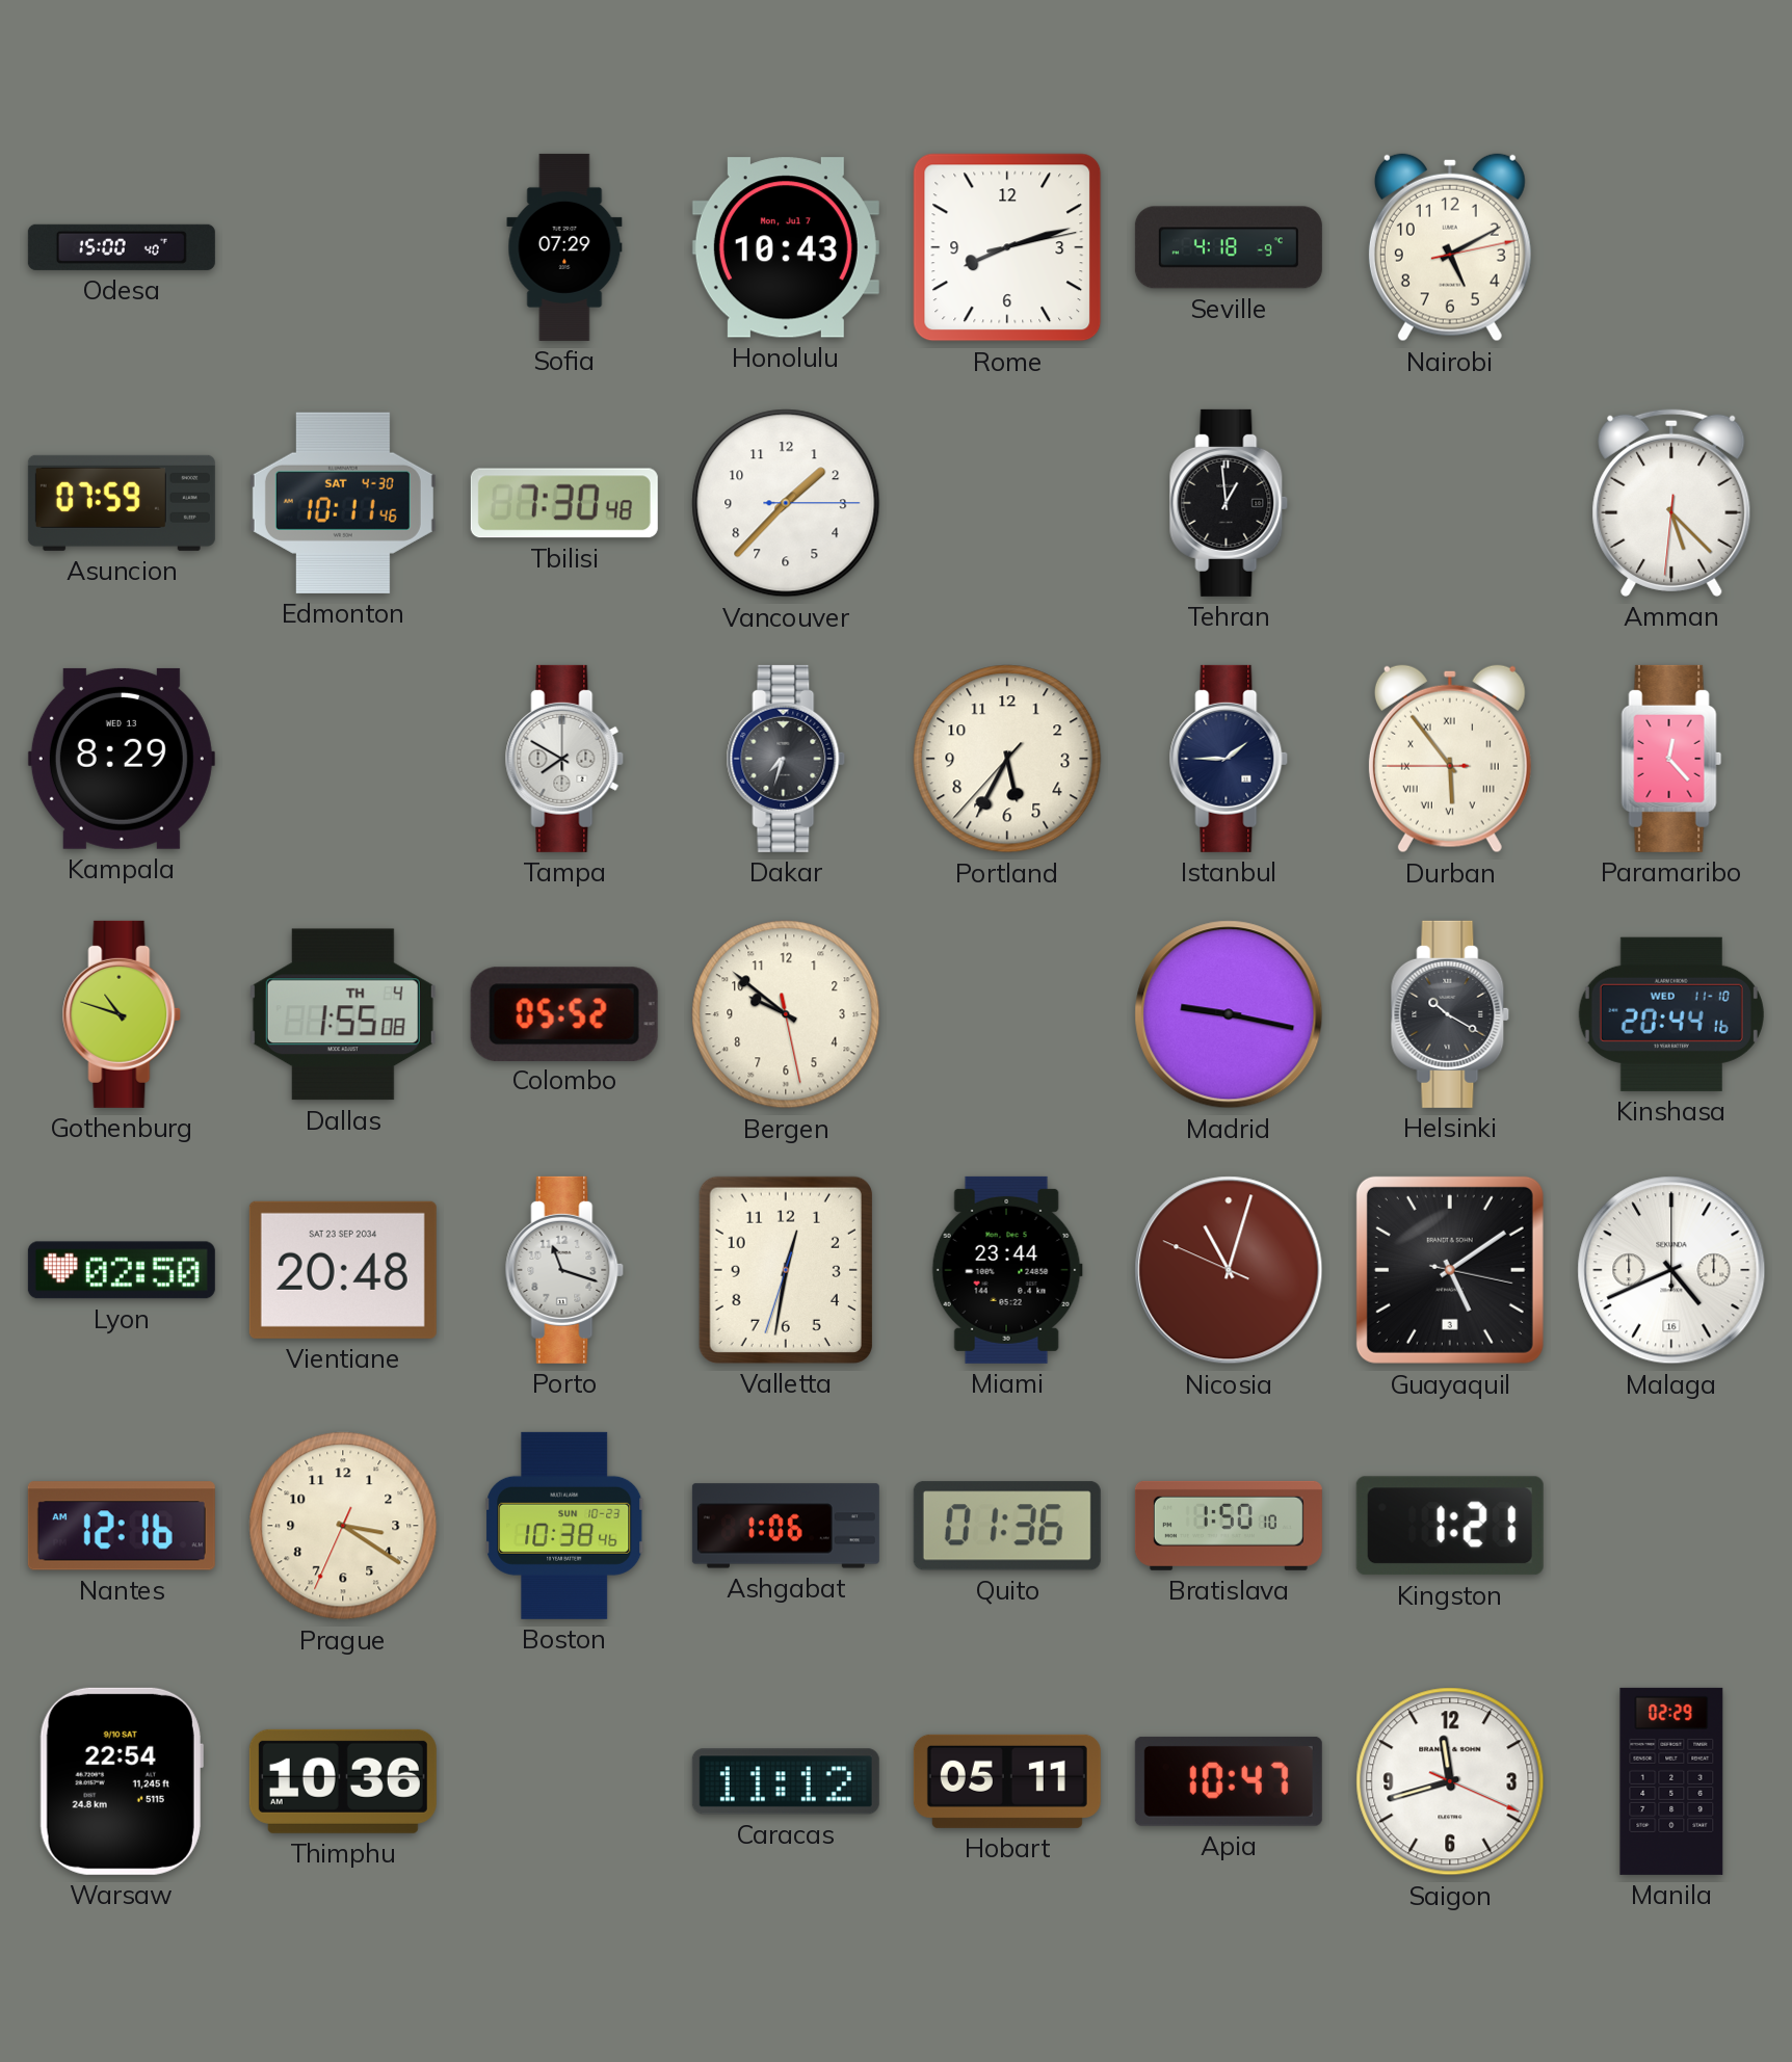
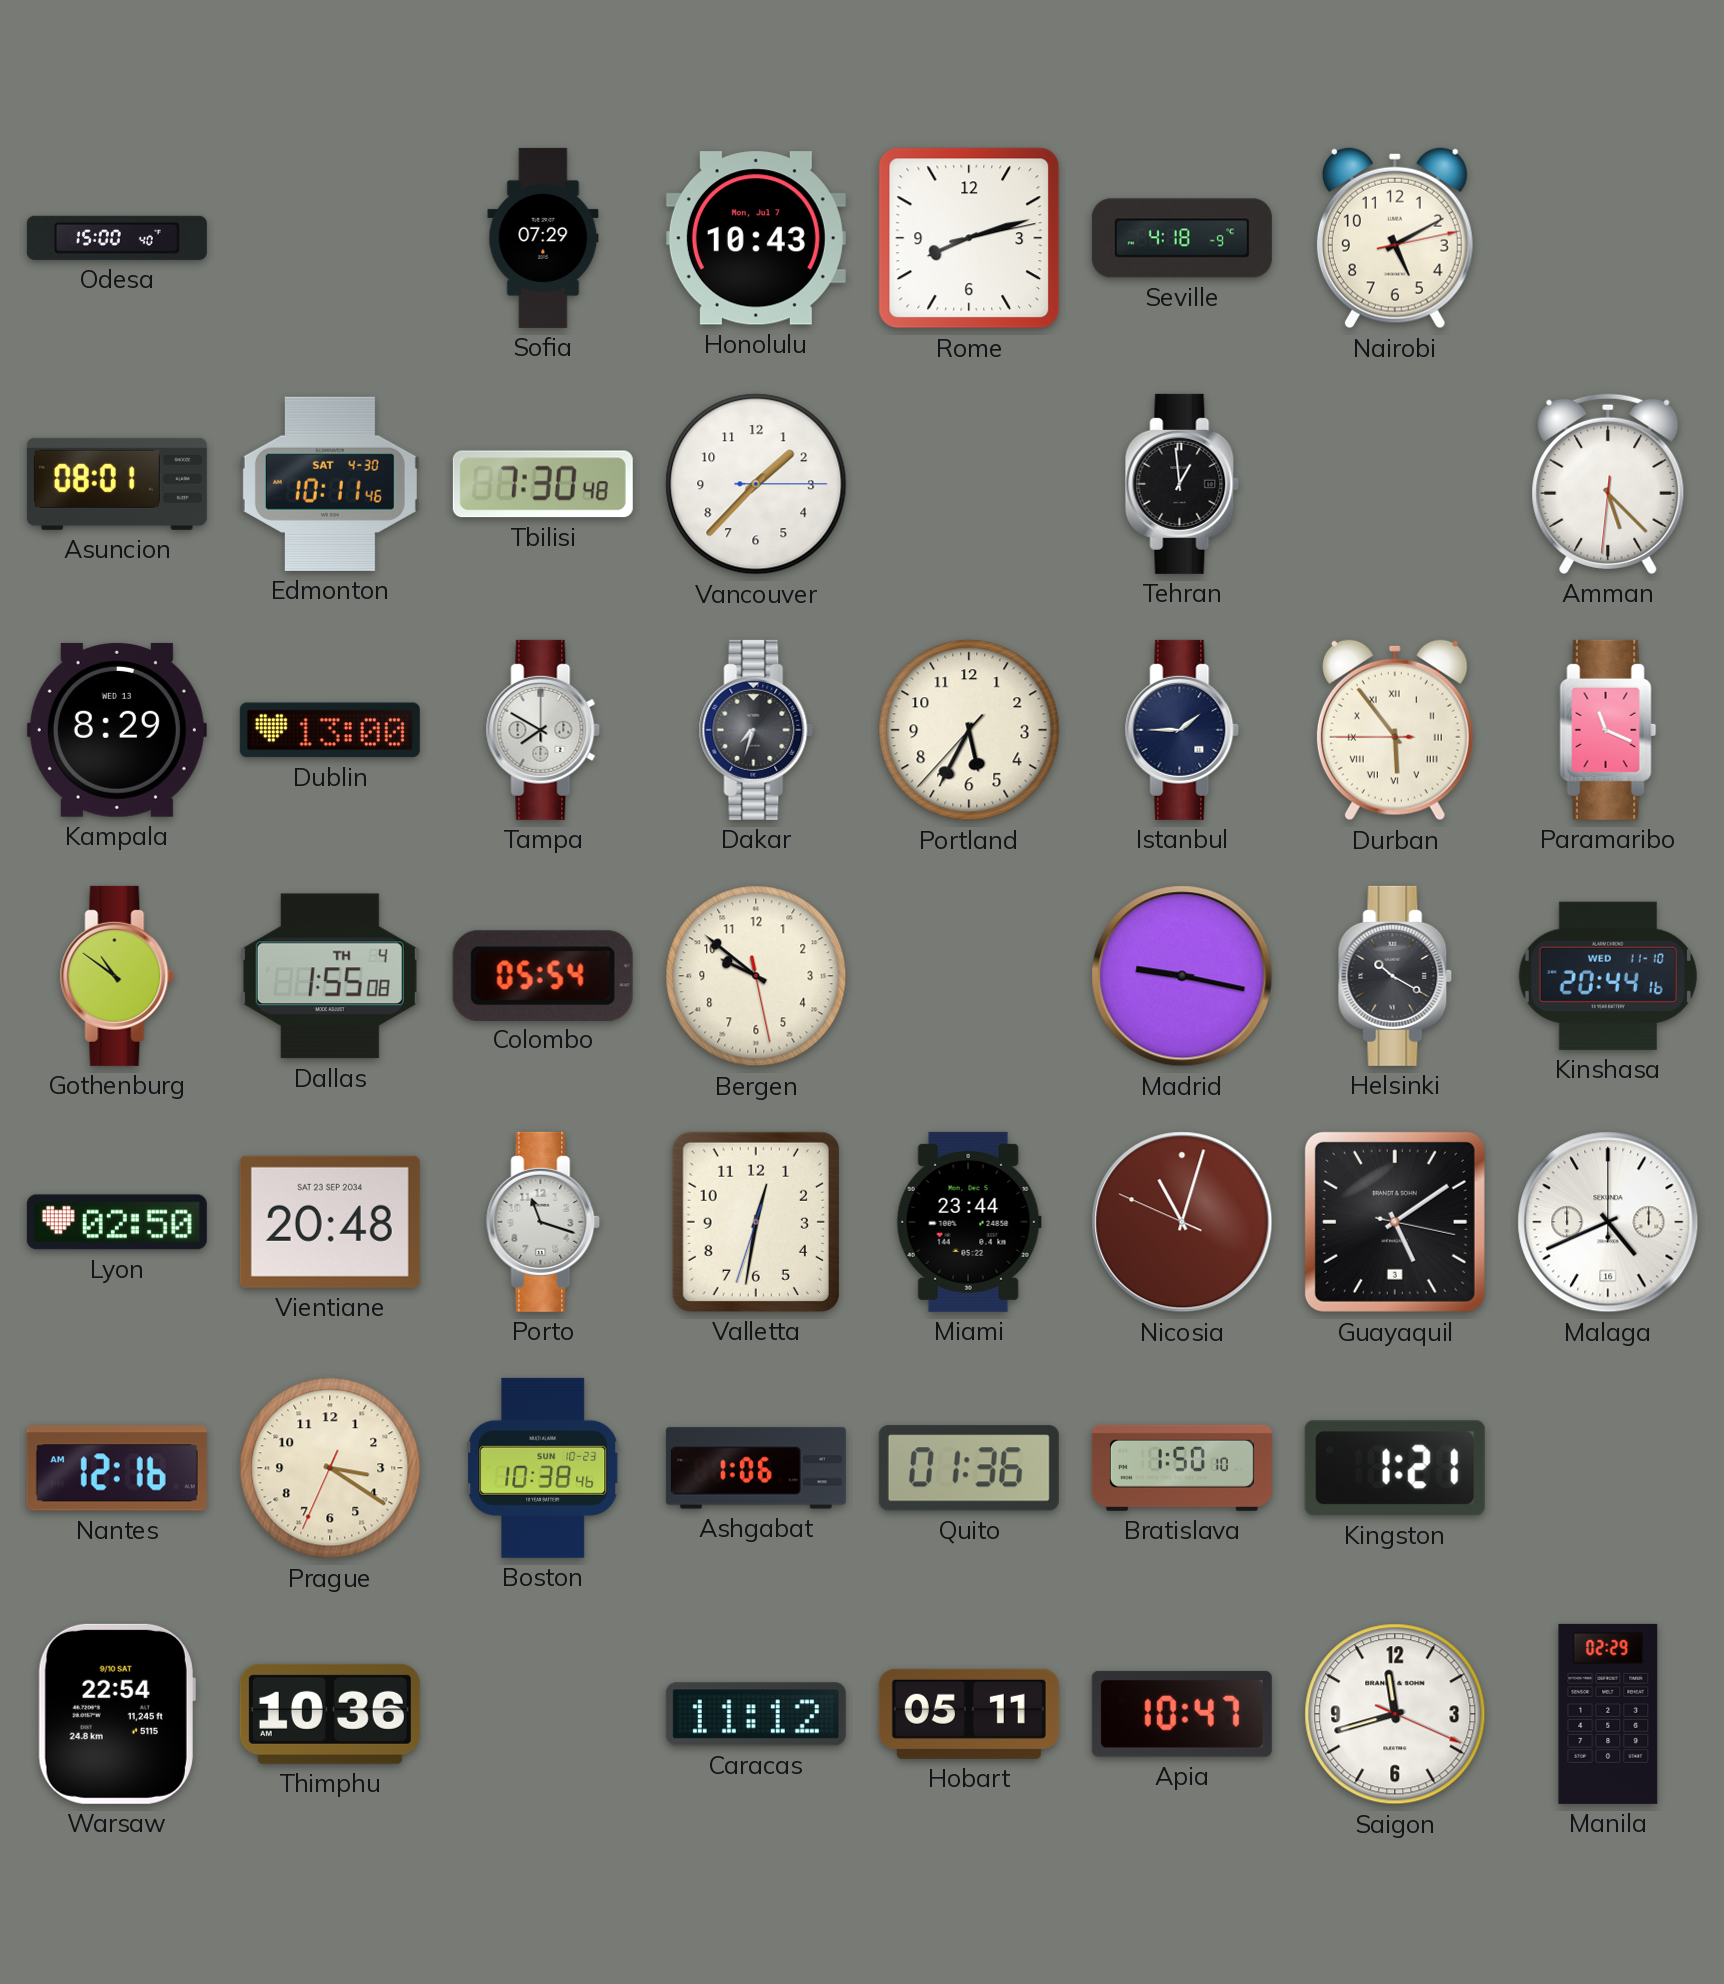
Asuncion: 07:59 -> 08:01
Dublin: none -> 13:00
Paramaribo: 12:23 -> 11:19
Gothenburg: 10:48 -> 10:51
Colombo: 05:52 -> 05:54
